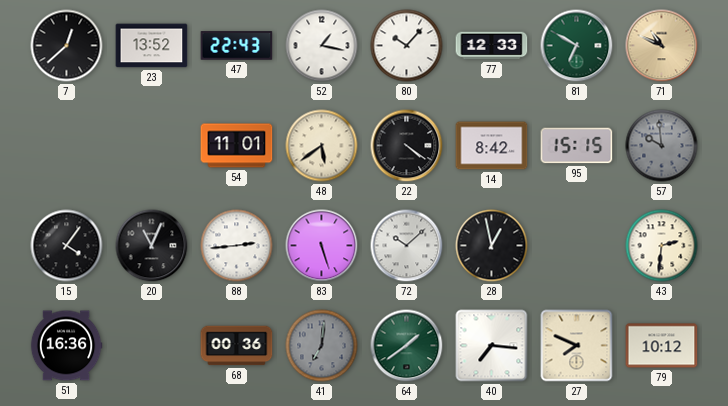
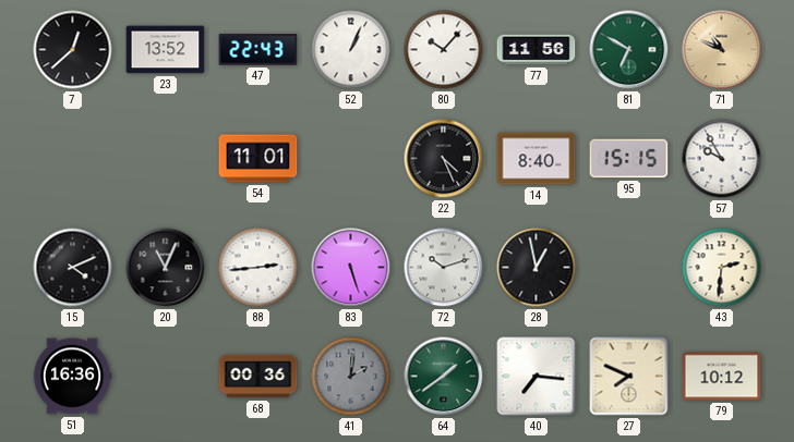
52: 1:17 -> 1:04
77: 12:33 -> 11:56
48: 5:39 -> none
22: 4:21 -> 4:26
14: 8:42 -> 8:40
57: 9:59 -> 9:55
57 dial: grey -> white
15: 4:06 -> 4:11
72: 10:08 -> 10:12
41: 7:01 -> 2:01
